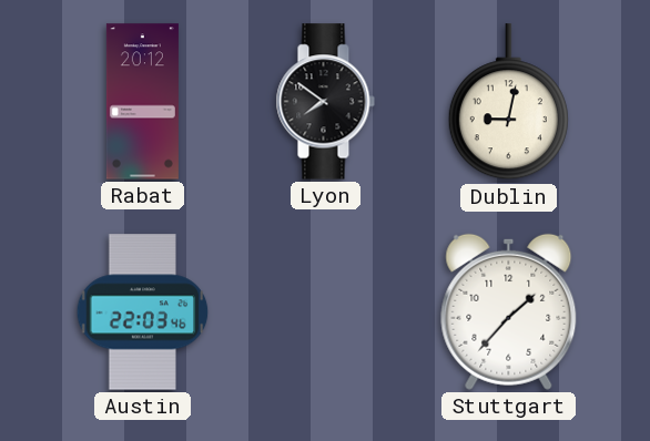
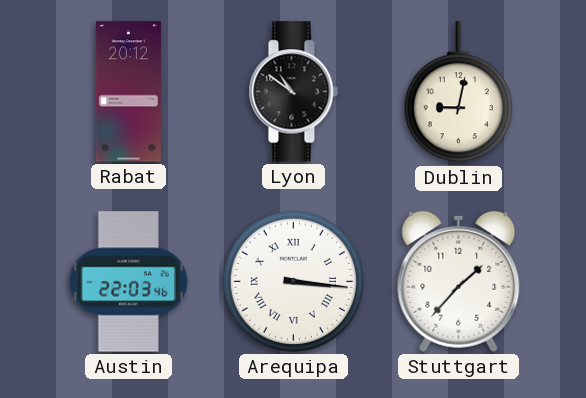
Lyon: 7:51 -> 10:51
Arequipa: none -> 3:16
